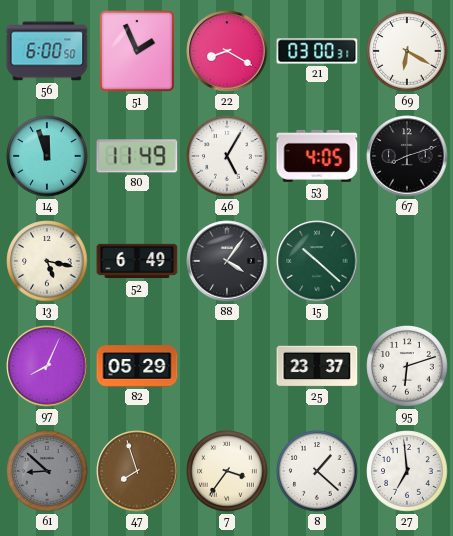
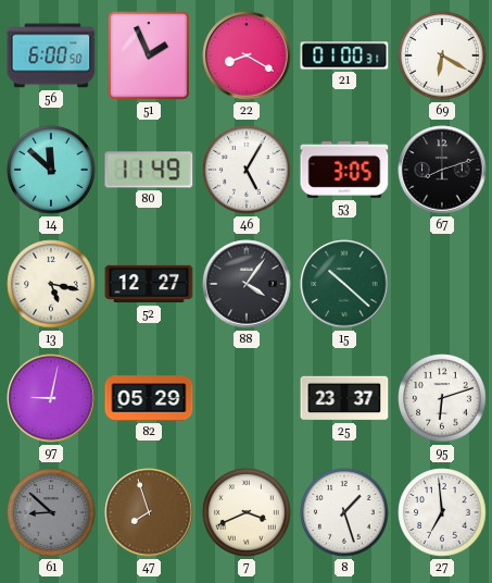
21: 03:00 -> 01:00
14: 11:57 -> 11:52
53: 4:05 -> 3:05
52: 6:49 -> 12:27
97: 8:04 -> 9:02
7: 3:36 -> 3:41
8: 1:22 -> 1:27
